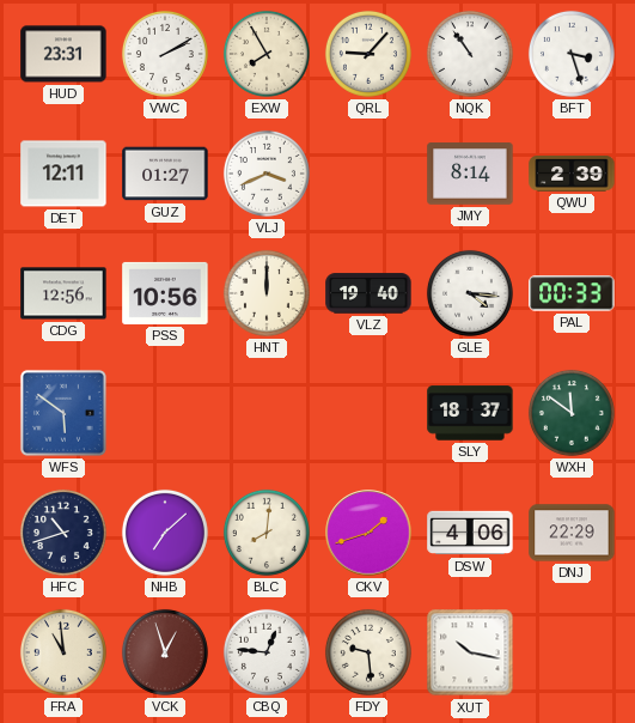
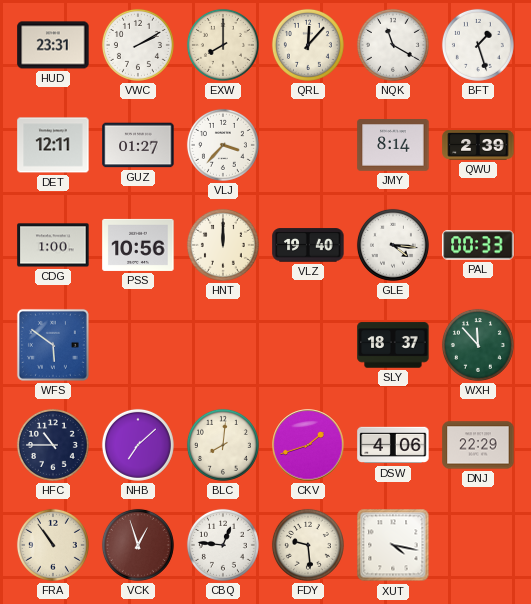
EXW: 7:55 -> 8:00
QRL: 9:07 -> 12:07
NQK: 10:54 -> 11:20
BFT: 3:27 -> 1:27
VLJ: 3:41 -> 3:37
CDG: 12:56 -> 1:00
WXH: 11:51 -> 11:53
HFC: 10:42 -> 10:45
FRA: 10:59 -> 10:54
XUT: 10:17 -> 4:17
